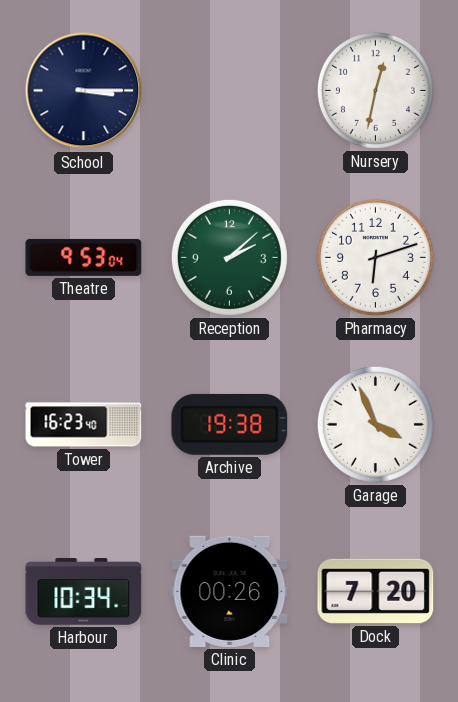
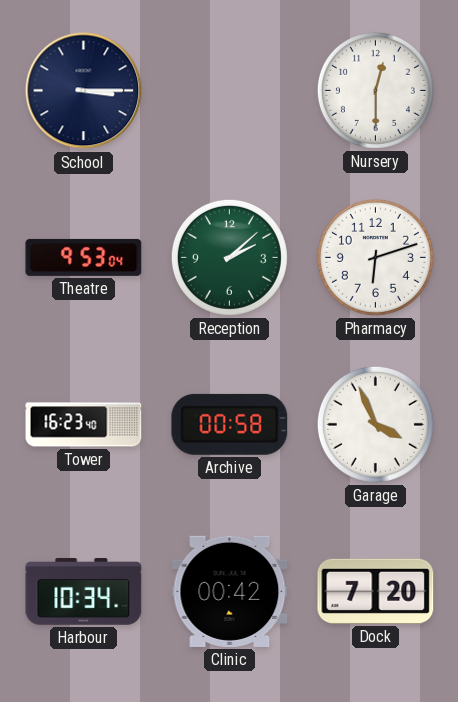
Nursery: 12:32 -> 12:30
Archive: 19:38 -> 00:58
Clinic: 00:26 -> 00:42
